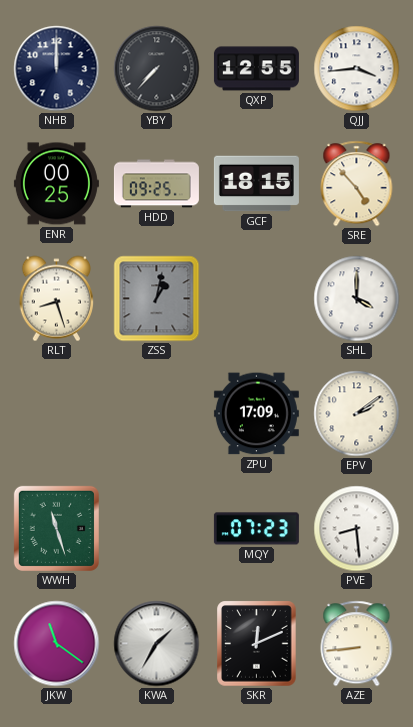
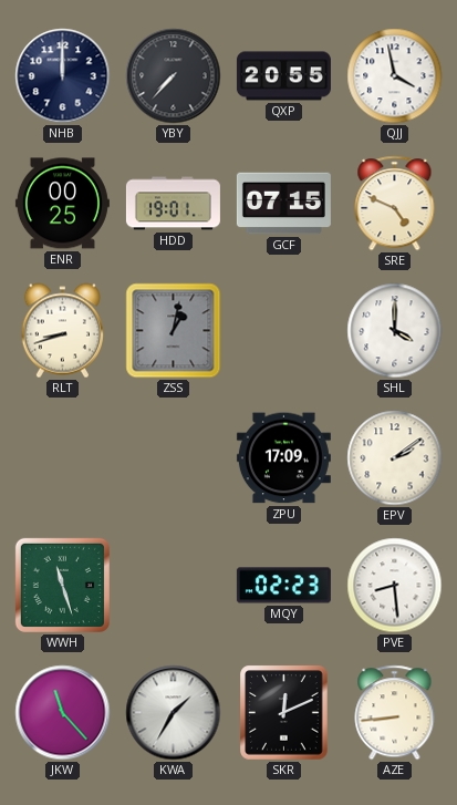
QXP: 12:55 -> 20:55
QJJ: 3:44 -> 3:58
HDD: 09:25 -> 19:01
GCF: 18:15 -> 07:15
SRE: 4:53 -> 4:49
RLT: 8:27 -> 8:42
MQY: 07:23 -> 02:23
JKW: 11:21 -> 11:23
